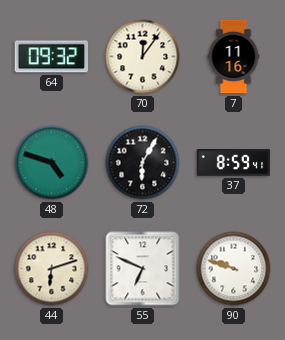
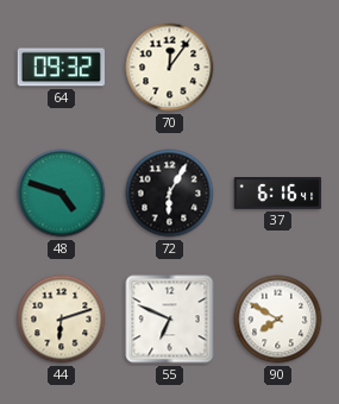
7: 11:16 -> none
37: 8:59 -> 6:16
90: 9:48 -> 7:50
